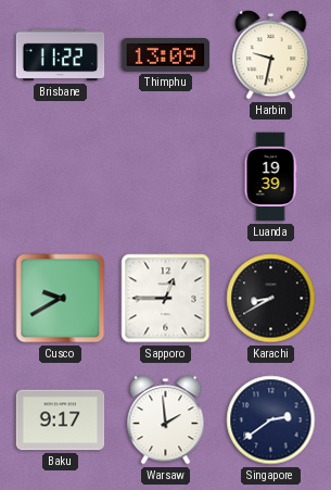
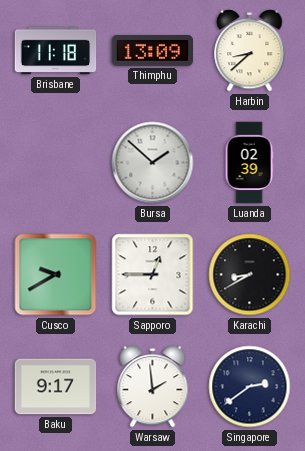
Brisbane: 11:22 -> 11:18
Harbin: 9:32 -> 8:38
Bursa: none -> 1:52
Luanda: 19:39 -> 02:39
